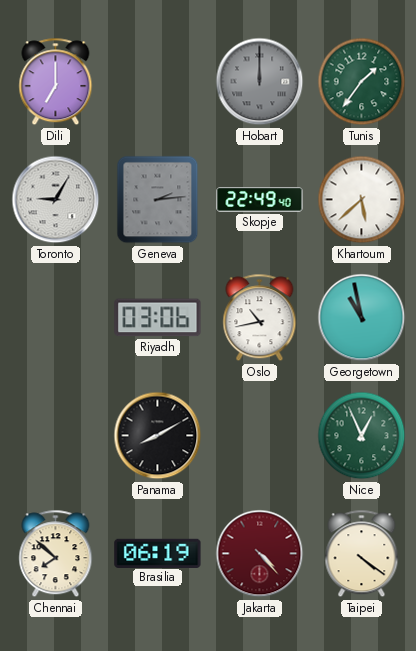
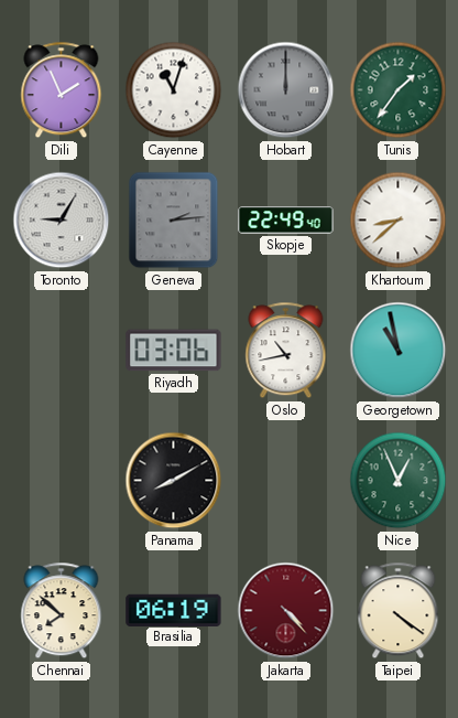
Dili: 7:00 -> 1:56
Cayenne: none -> 11:03
Khartoum: 5:38 -> 8:38
